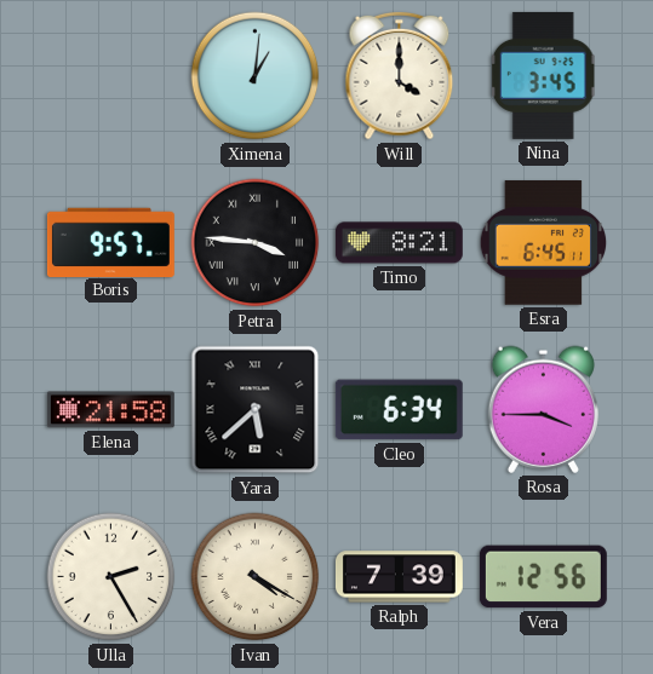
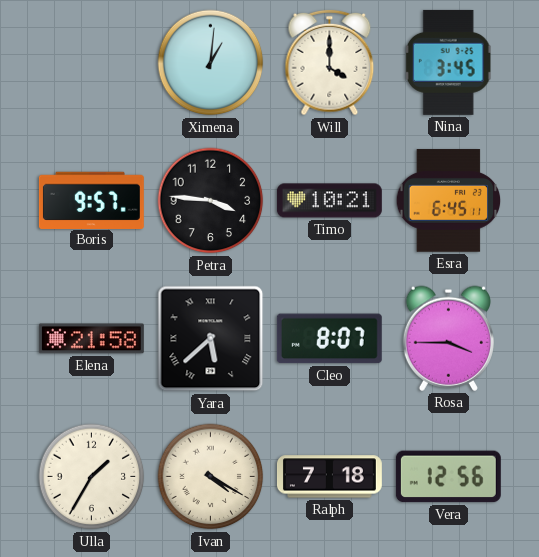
Petra numerals: Roman -> Arabic
Timo: 8:21 -> 10:21
Cleo: 6:34 -> 8:07
Ulla: 2:25 -> 1:35
Ralph: 7:39 -> 7:18
